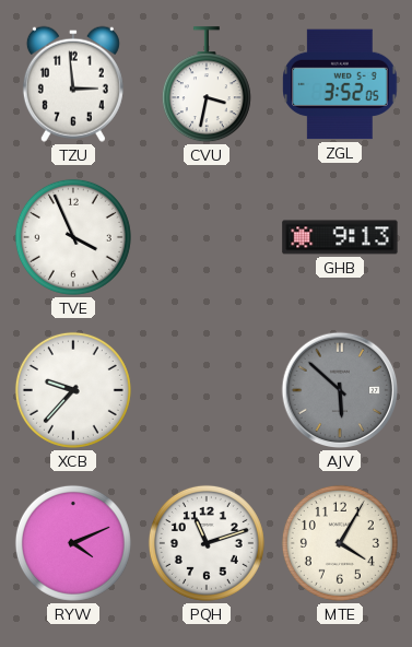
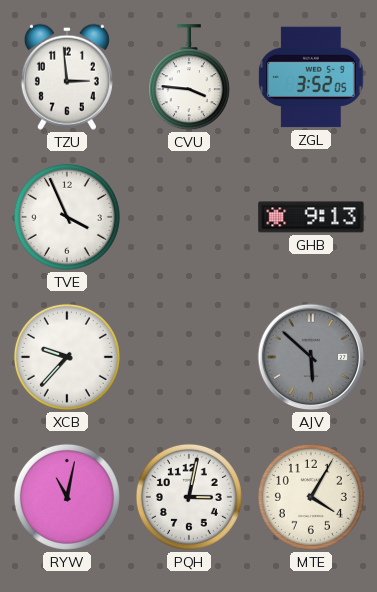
CVU: 3:32 -> 3:46
RYW: 4:11 -> 11:02
PQH: 11:12 -> 3:02
